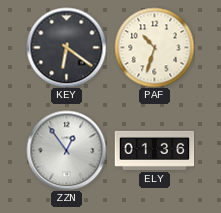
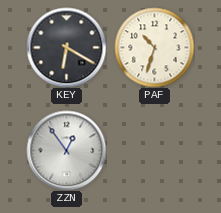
KEY: 6:21 -> 6:20
ELY: 01:36 -> none
